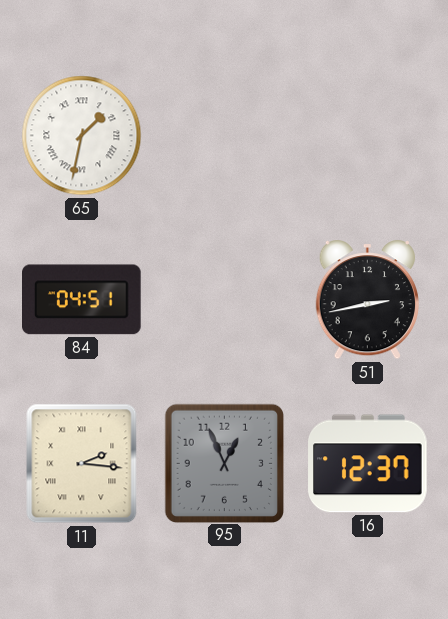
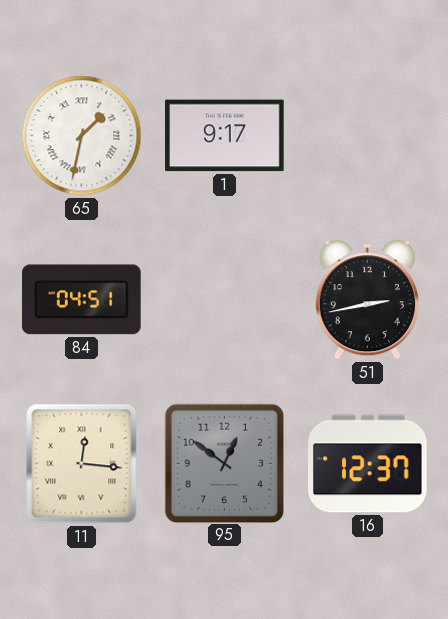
1: none -> 9:17
11: 2:16 -> 12:16
95: 12:56 -> 12:51
